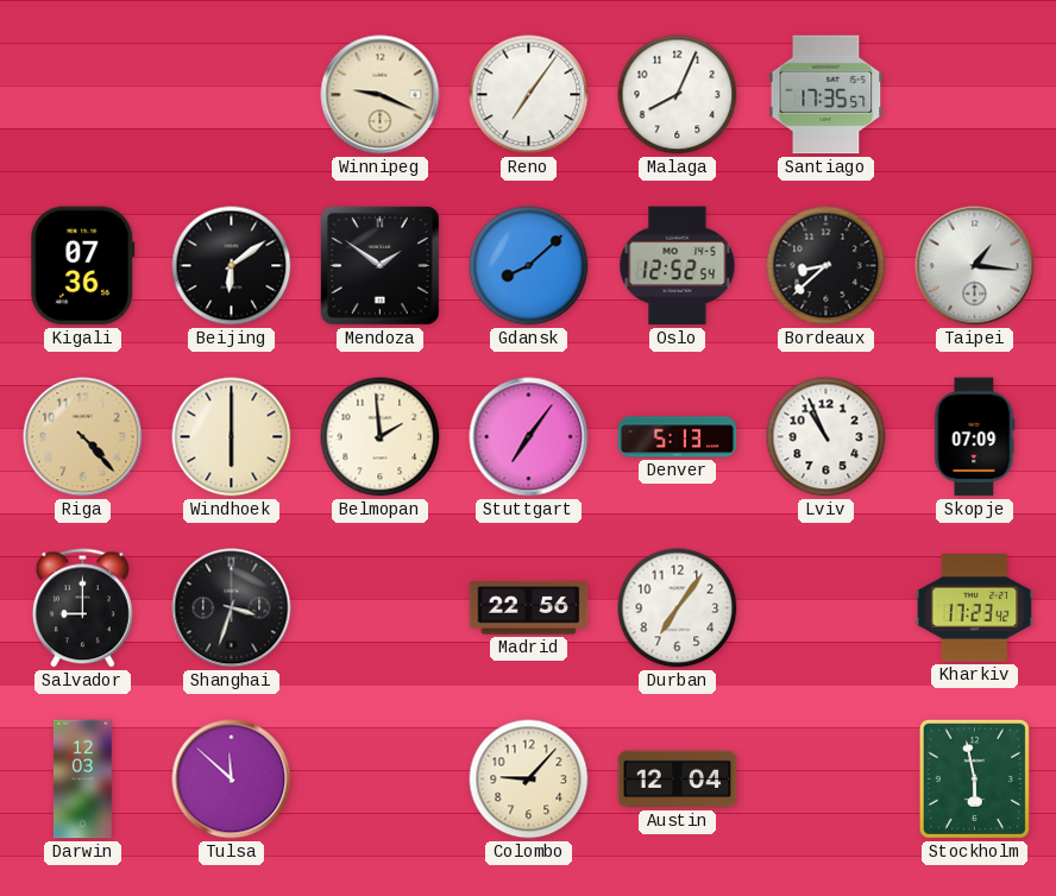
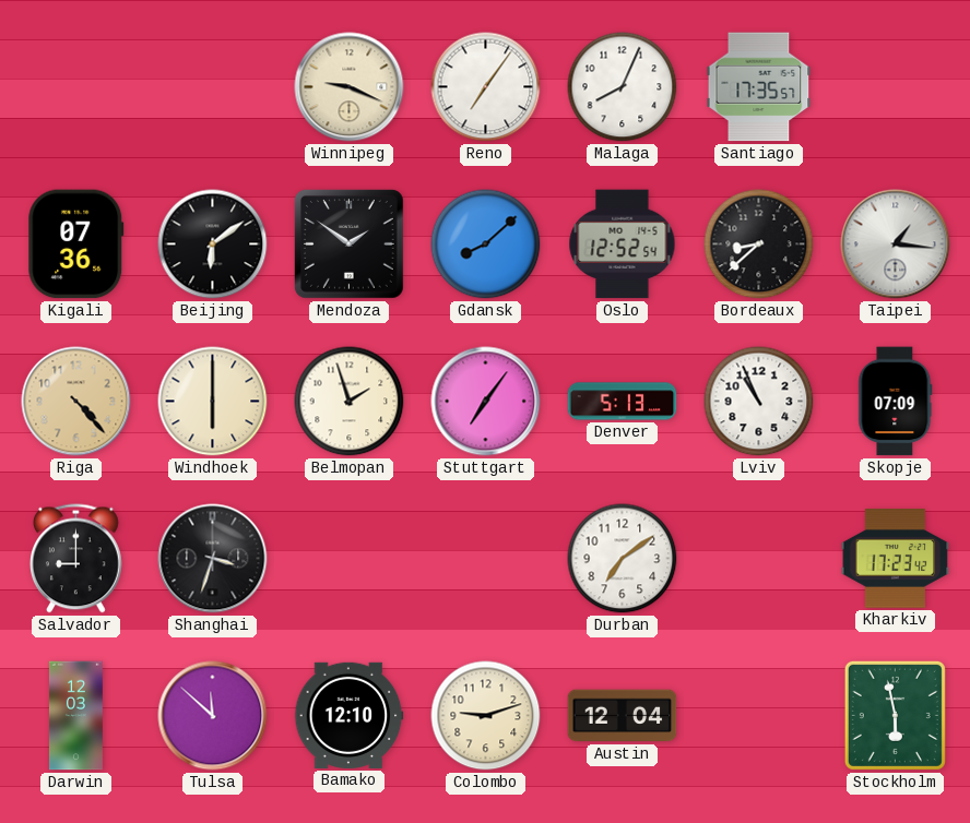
Belmopan: 1:59 -> 1:57
Madrid: 22:56 -> none
Durban: 7:06 -> 7:09
Bamako: none -> 12:10
Colombo: 9:07 -> 9:12
